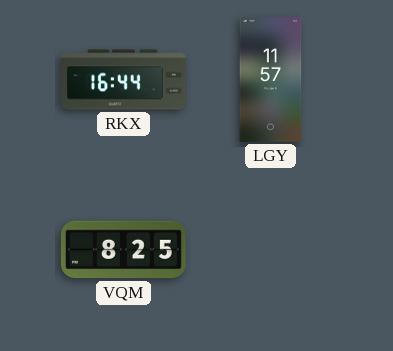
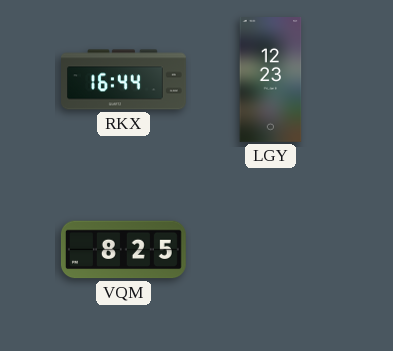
LGY: 11:57 -> 12:23
